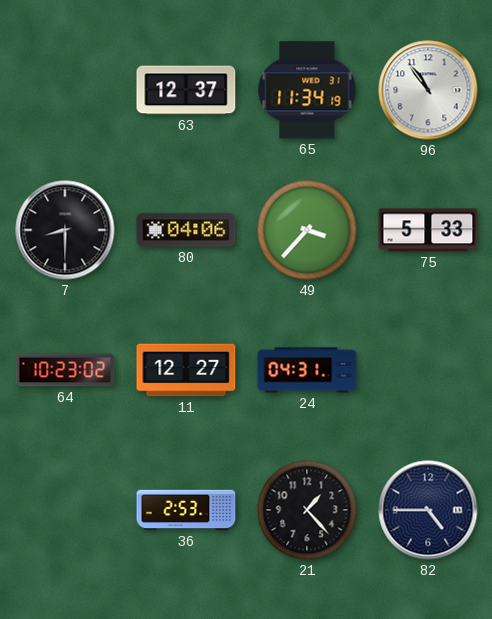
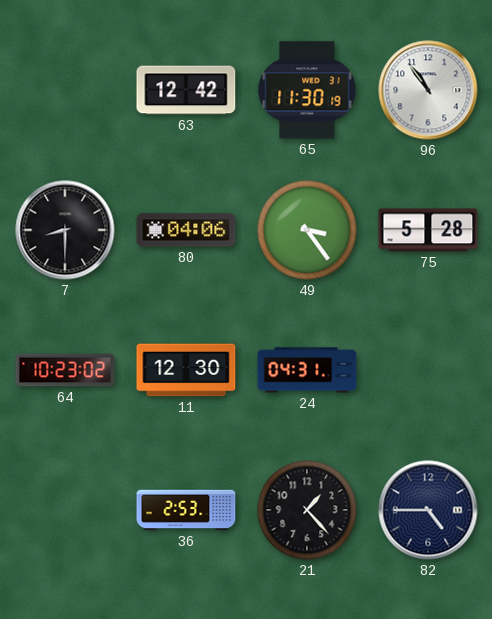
63: 12:37 -> 12:42
65: 11:34 -> 11:30
49: 3:37 -> 3:24
75: 5:33 -> 5:28
11: 12:27 -> 12:30
